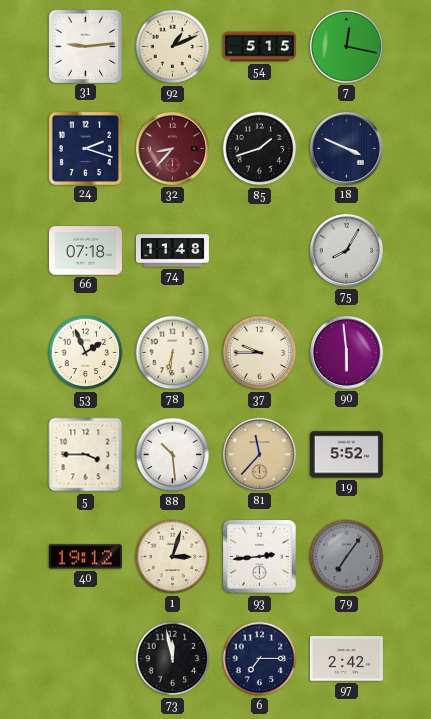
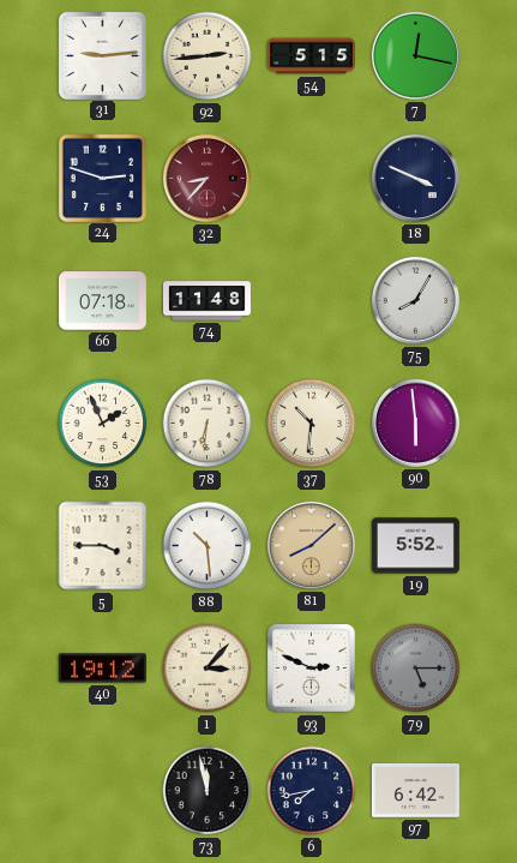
92: 1:11 -> 2:44
24: 2:18 -> 2:48
85: 1:42 -> none
37: 9:45 -> 10:31
81: 11:37 -> 8:08
1: 3:03 -> 3:07
93: 2:44 -> 2:49
79: 7:06 -> 5:15
6: 7:15 -> 7:43
97: 2:42 -> 6:42
